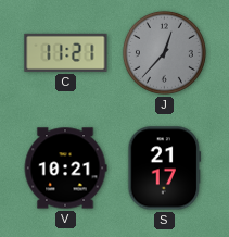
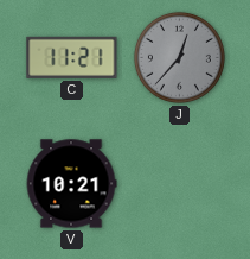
S: 21:17 -> none
